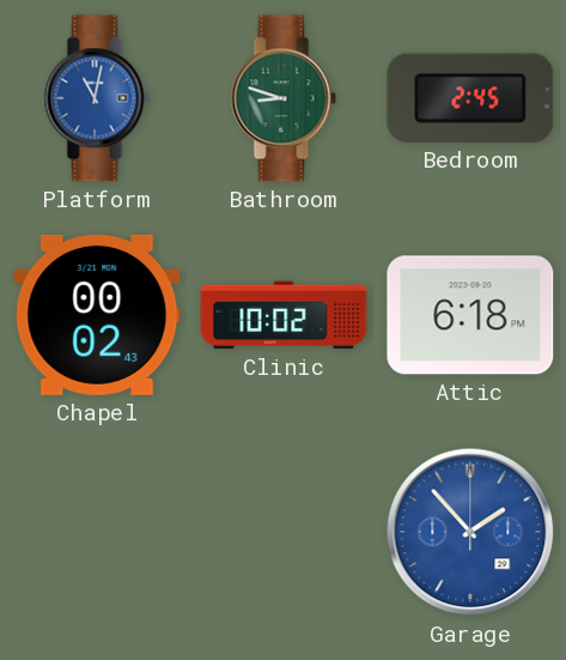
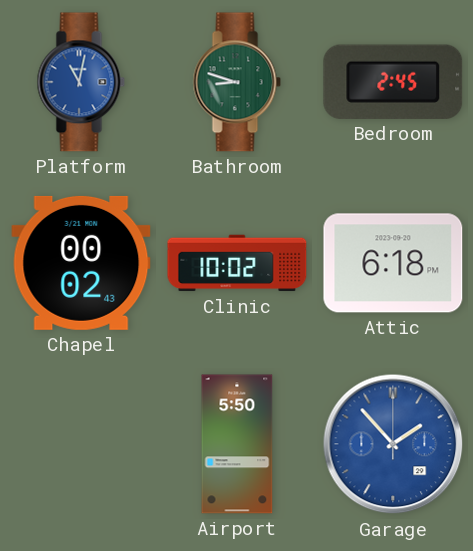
Airport: none -> 5:50
